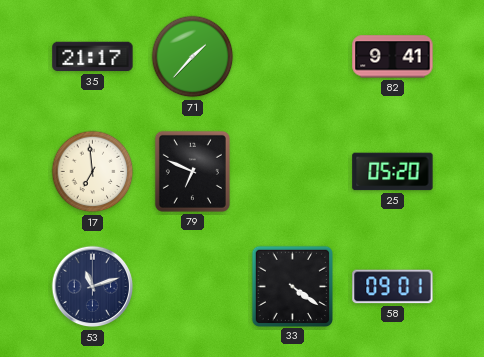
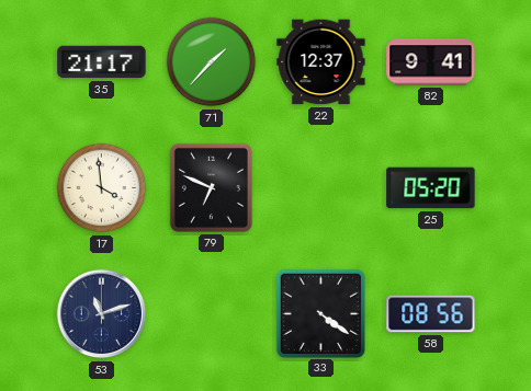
22: none -> 12:37
17: 6:59 -> 3:59
58: 09:01 -> 08:56
